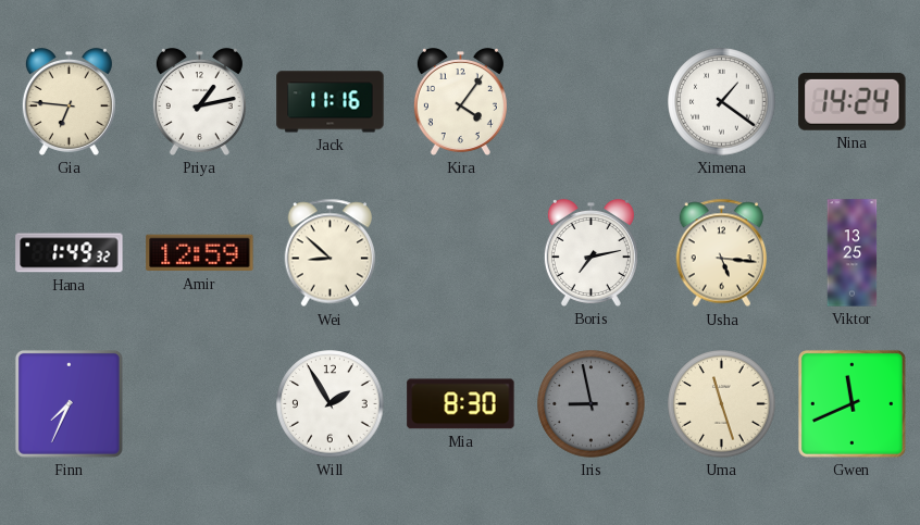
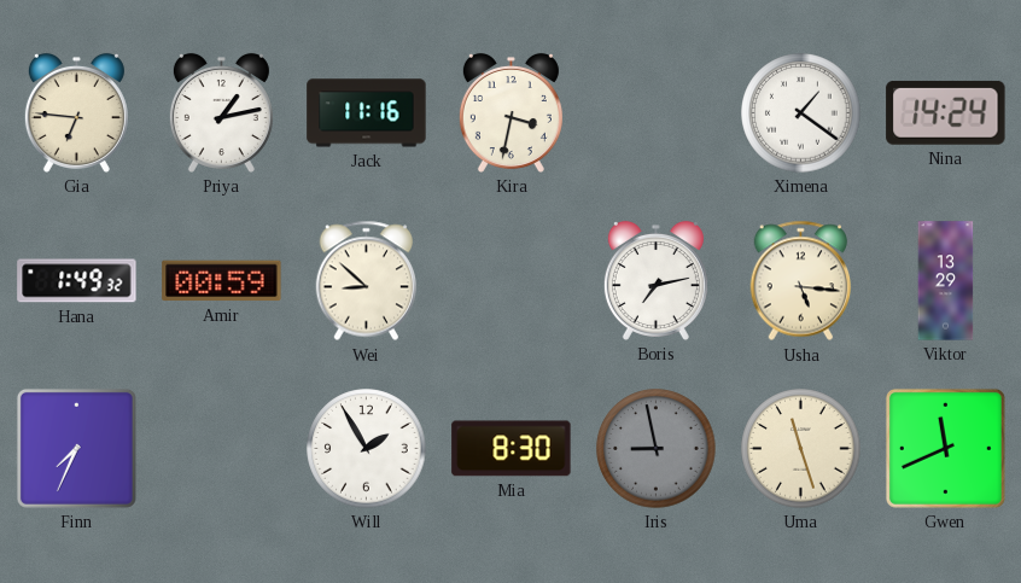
Kira: 4:06 -> 3:32
Amir: 12:59 -> 00:59
Viktor: 13:25 -> 13:29
